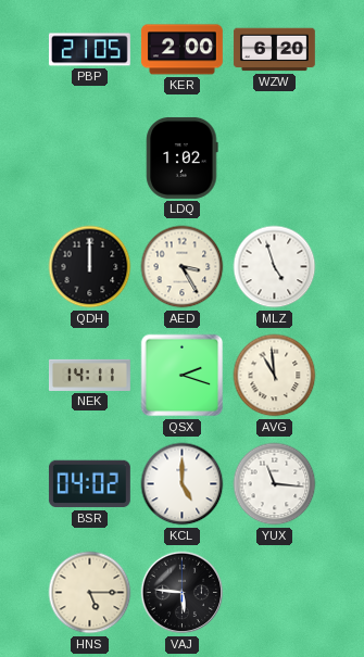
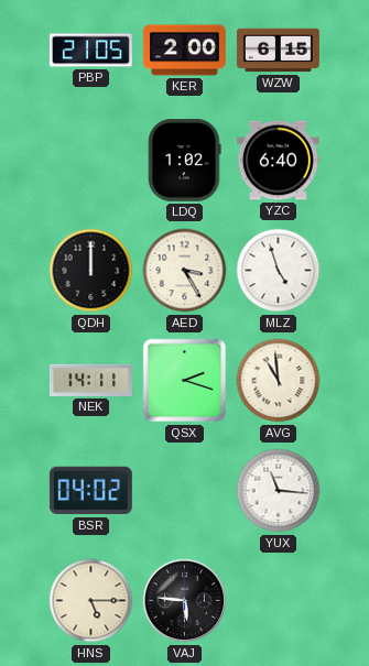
WZW: 6:20 -> 6:15
YZC: none -> 6:40
KCL: 5:00 -> none
